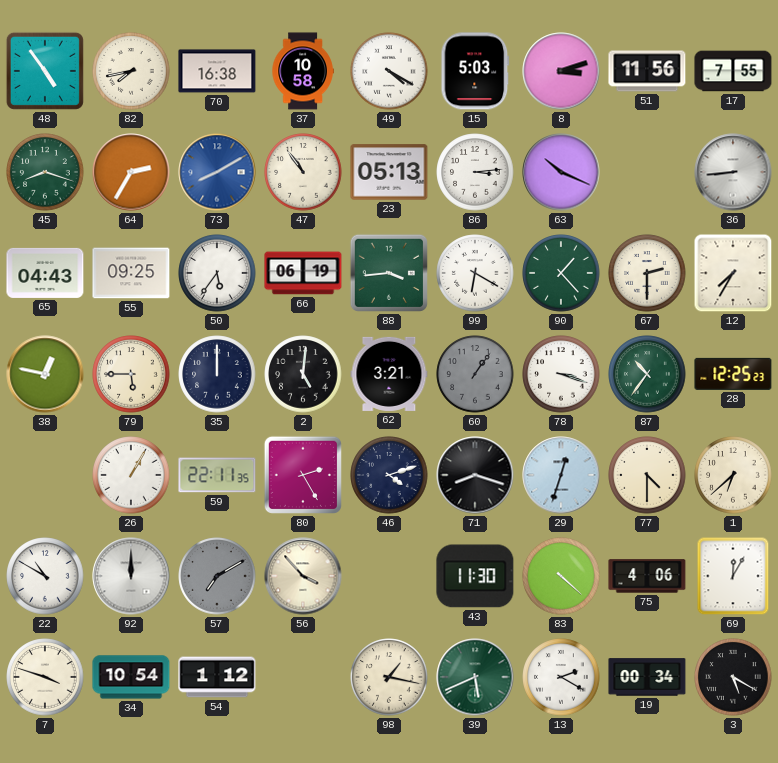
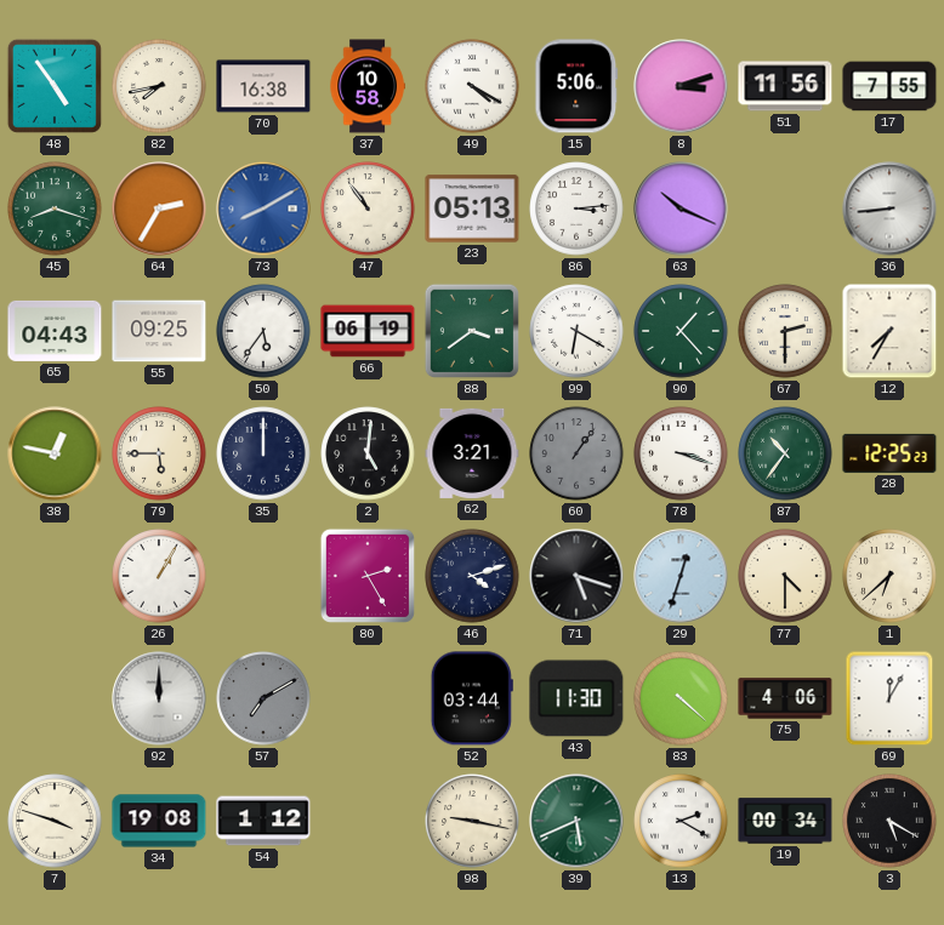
15: 5:03 -> 5:06
88: 3:44 -> 3:39
59: 22:11 -> none
71: 8:18 -> 5:18
22: 10:50 -> none
56: 3:53 -> none
52: none -> 03:44
34: 10:54 -> 19:08
98: 1:17 -> 9:17
